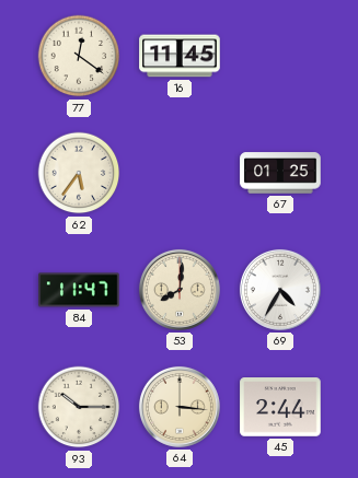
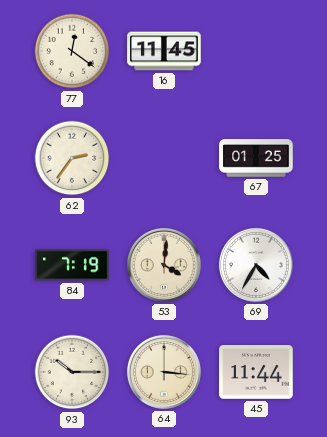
62: 5:36 -> 2:36
84: 11:47 -> 7:19
53: 8:01 -> 4:01
45: 2:44 -> 11:44
